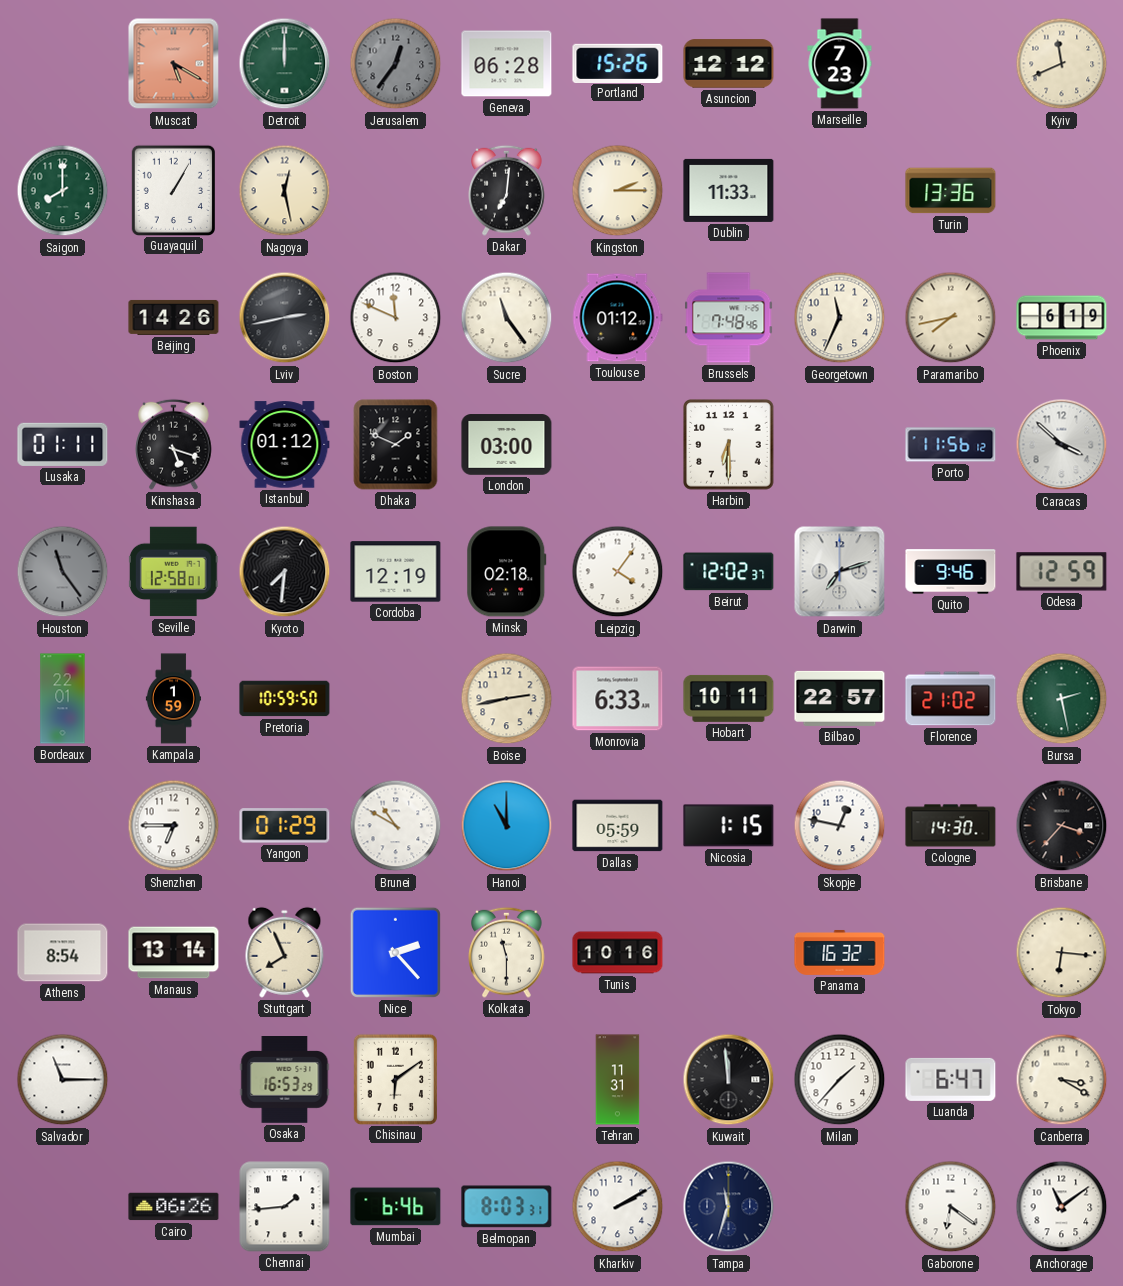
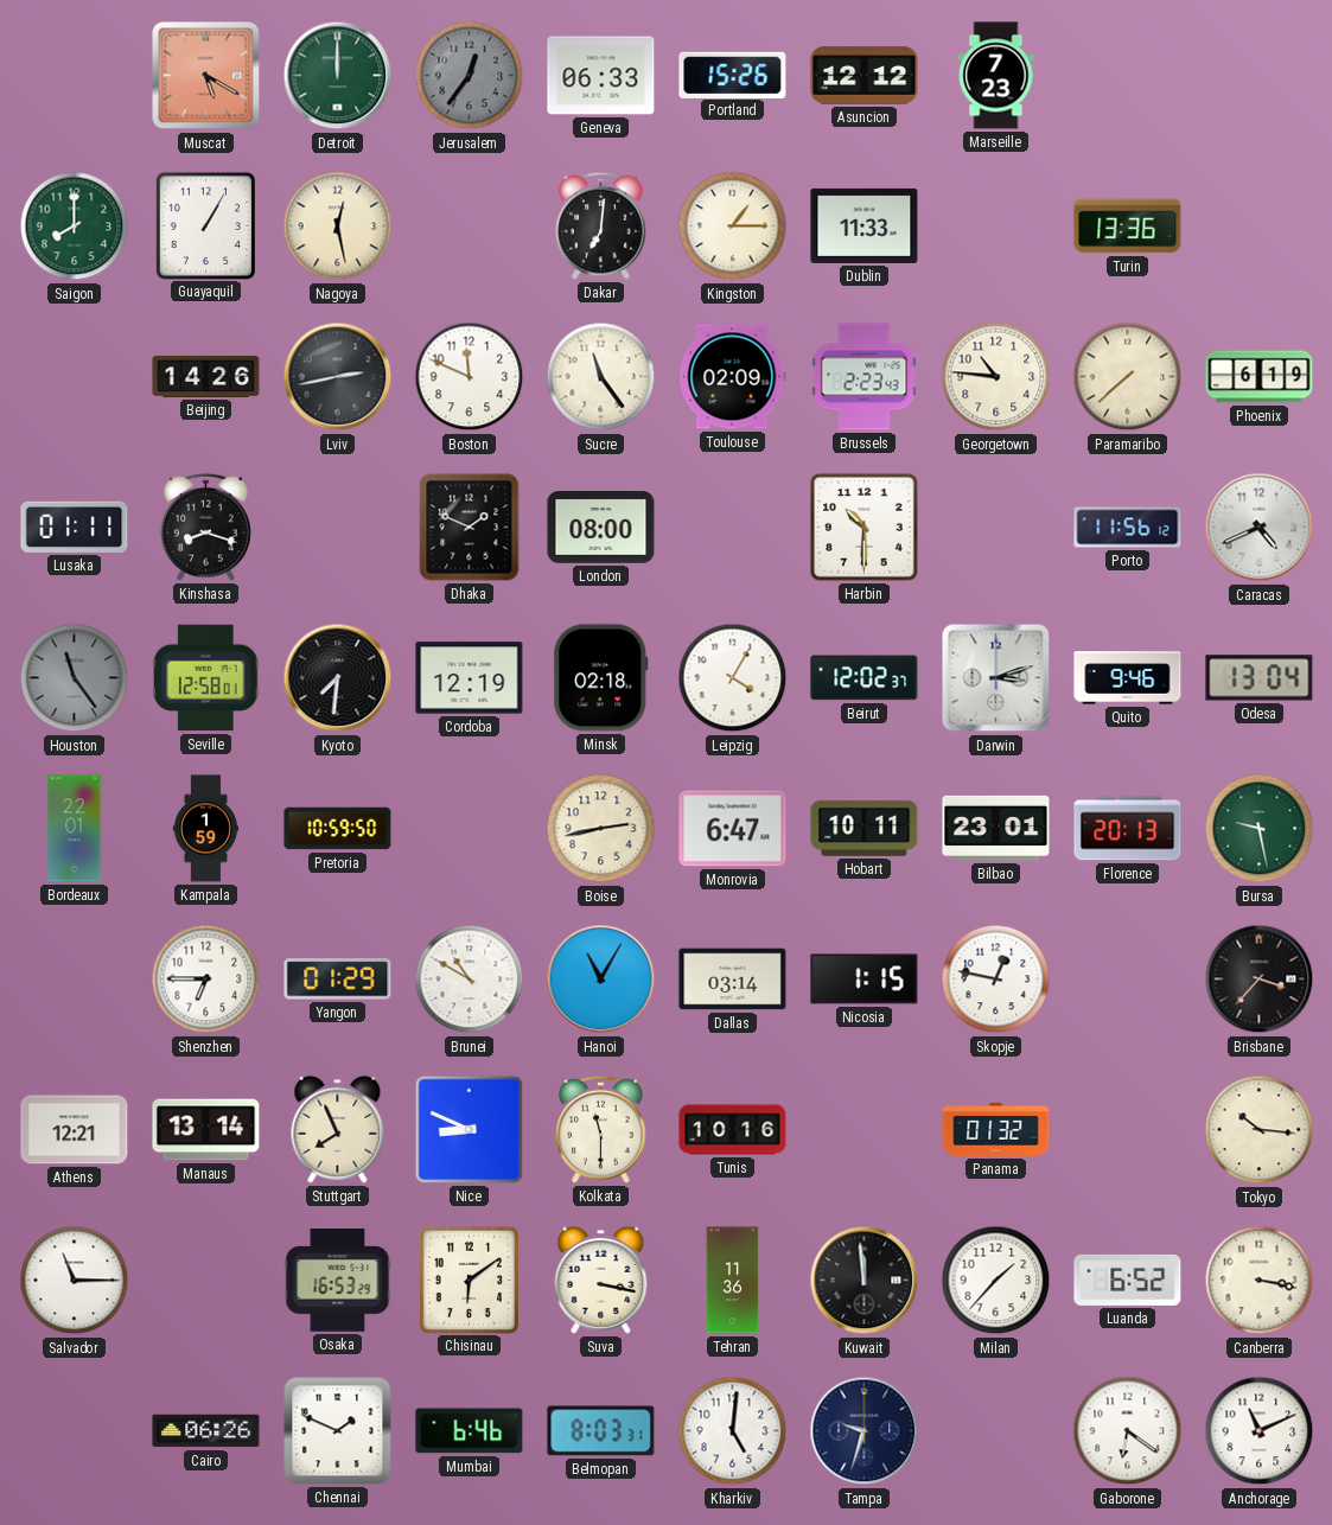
Geneva: 06:28 -> 06:33
Kyiv: 11:41 -> none
Kingston: 2:15 -> 1:15
Toulouse: 01:12 -> 02:09
Brussels: 7:48 -> 2:23
Georgetown: 11:34 -> 10:46
Paramaribo: 7:43 -> 7:38
Kinshasa: 5:18 -> 8:18
Istanbul: 01:12 -> none
London: 03:00 -> 08:00
Harbin: 6:30 -> 10:30
Caracas: 3:52 -> 4:41
Leipzig: 4:06 -> 4:05
Darwin: 7:12 -> 3:12
Odesa: 12:59 -> 13:04
Monrovia: 6:33 -> 6:47
Bilbao: 22:57 -> 23:01
Florence: 21:02 -> 20:13
Bursa: 2:28 -> 9:28
Hanoi: 11:00 -> 11:05
Dallas: 05:59 -> 03:14
Cologne: 14:30 -> none
Athens: 8:54 -> 12:21
Nice: 2:23 -> 8:49
Panama: 16:32 -> 01:32
Tokyo: 6:16 -> 10:16
Suva: none -> 3:17
Tehran: 11:31 -> 11:36
Luanda: 6:47 -> 6:52
Canberra: 3:20 -> 3:17
Chennai: 1:44 -> 1:49
Kharkiv: 2:10 -> 5:01
Tampa: 11:33 -> 9:33
Anchorage: 11:09 -> 11:11
